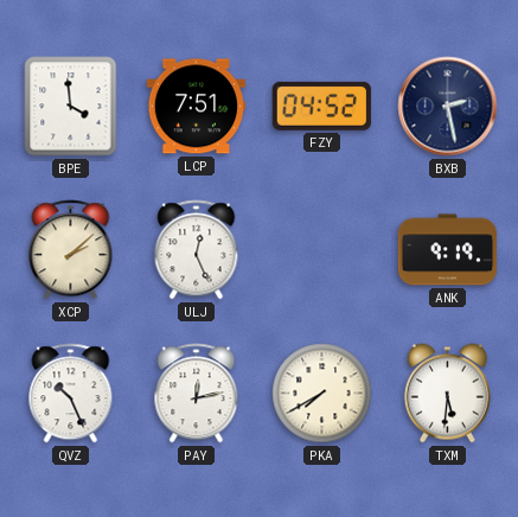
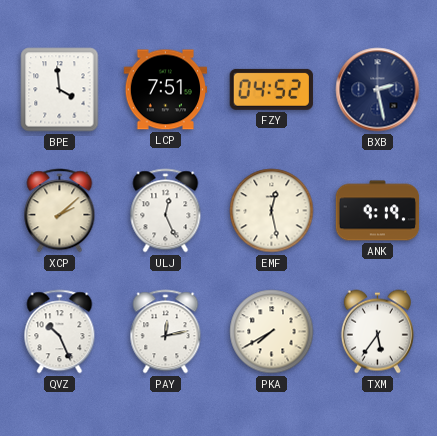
EMF: none -> 12:28
TXM: 5:31 -> 5:36
